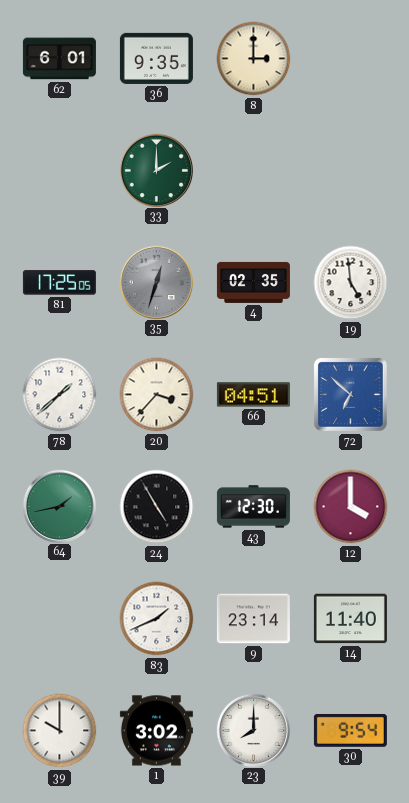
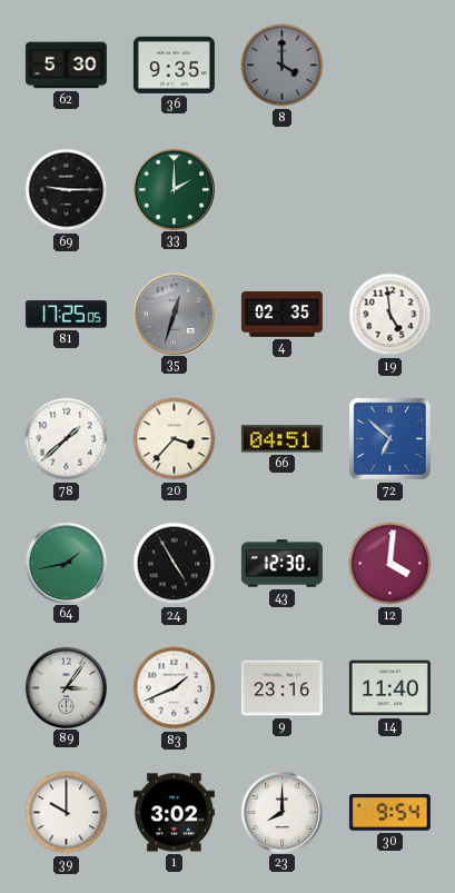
62: 6:01 -> 5:30
8: 3:00 -> 4:00
8 dial: cream -> grey
69: none -> 9:15
12: 4:00 -> 4:01
89: none -> 3:06
9: 23:14 -> 23:16
